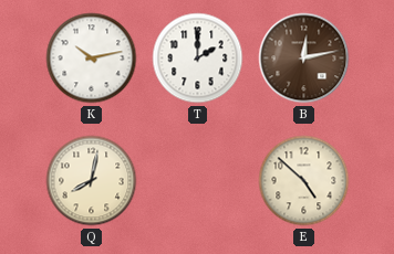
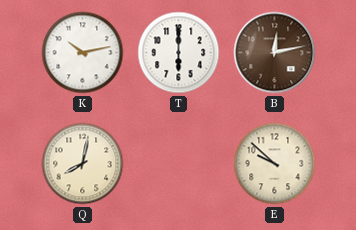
T: 2:00 -> 6:00
E: 4:52 -> 9:52
